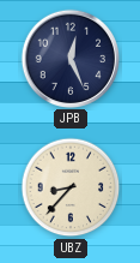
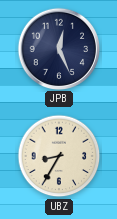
UBZ: 8:37 -> 8:35
